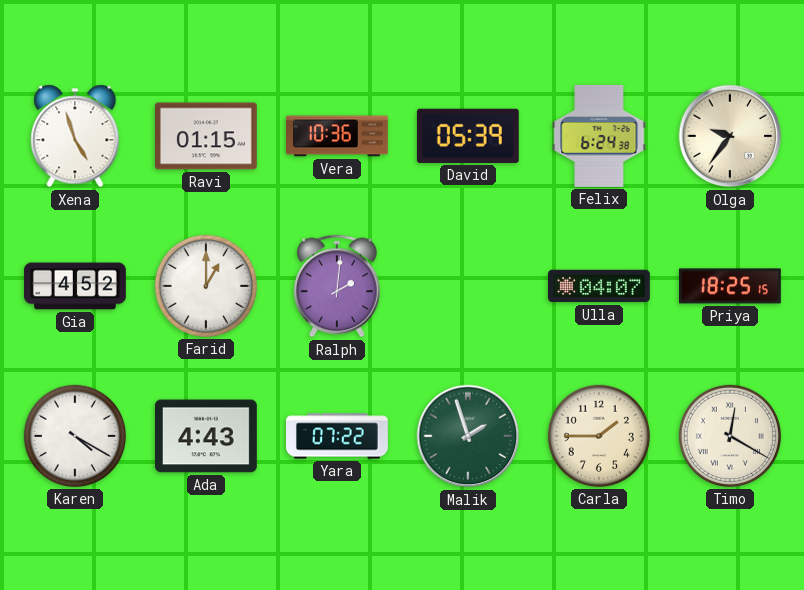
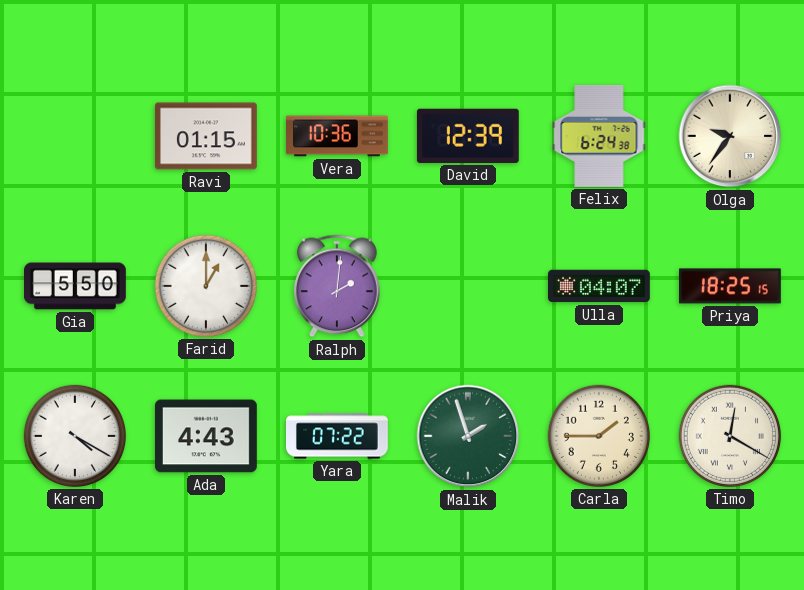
Xena: 4:57 -> none
David: 05:39 -> 12:39
Gia: 4:52 -> 5:50
